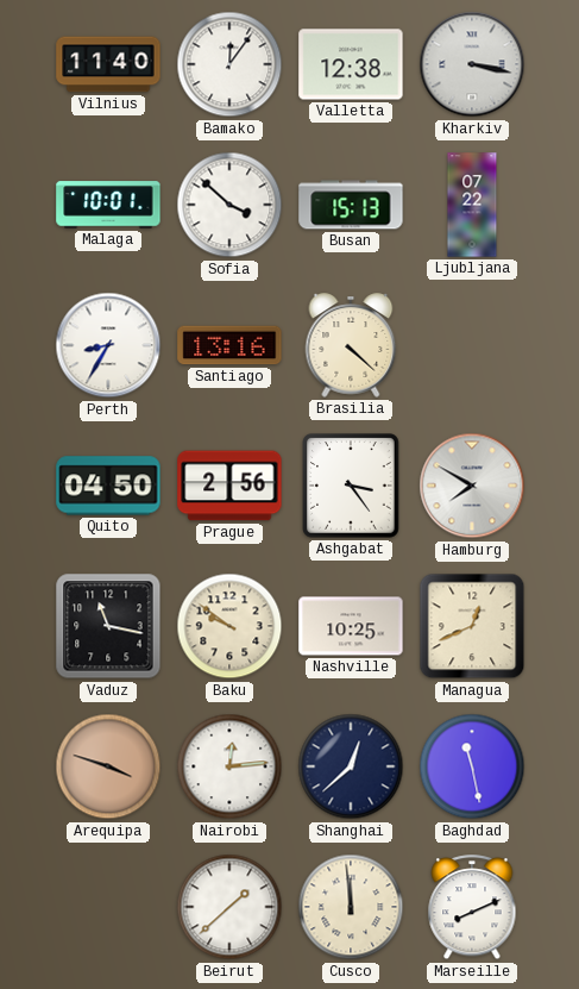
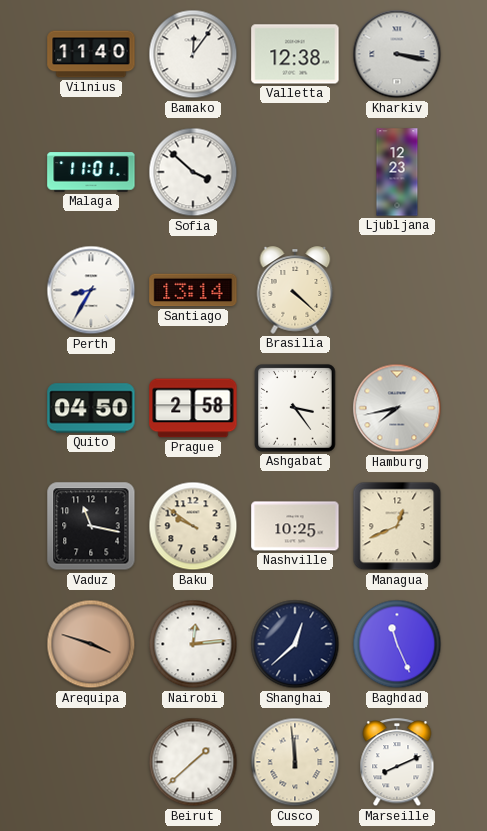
Malaga: 10:01 -> 11:01
Busan: 15:13 -> none
Ljubljana: 07:22 -> 12:23
Santiago: 13:16 -> 13:14
Prague: 2:56 -> 2:58
Hamburg: 7:50 -> 7:43
Baghdad: 11:28 -> 11:26
